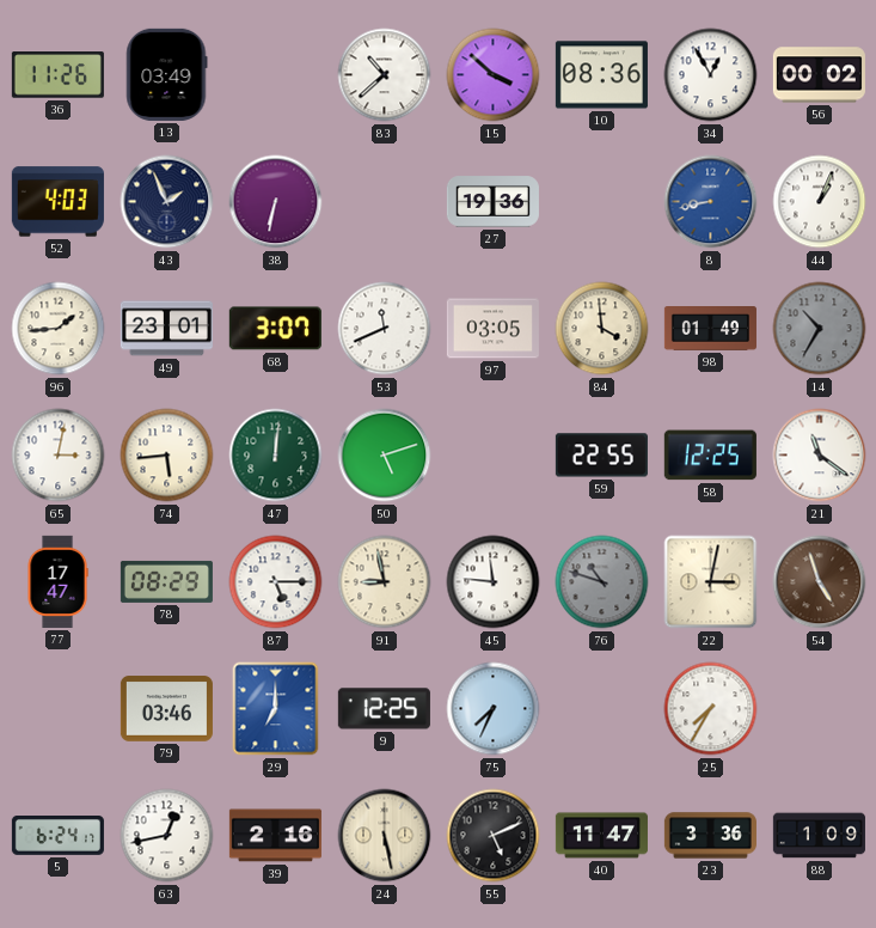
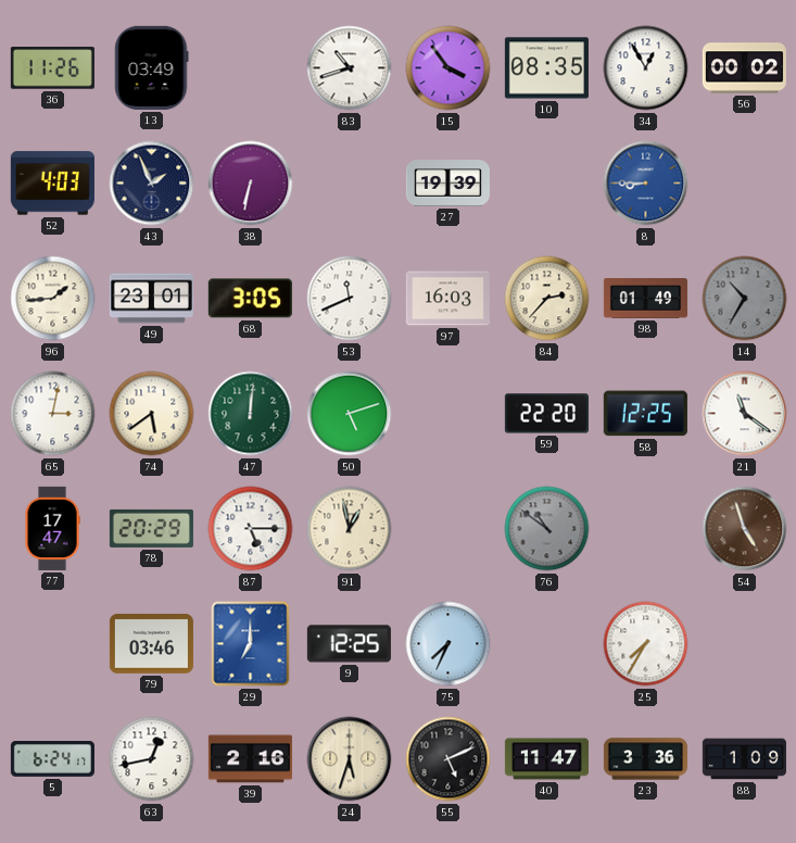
83: 10:38 -> 10:42
15: 3:52 -> 3:54
10: 08:36 -> 08:35
27: 19:36 -> 19:39
8: 8:43 -> 8:45
44: 1:04 -> none
68: 3:07 -> 3:05
97: 03:05 -> 16:03
84: 3:59 -> 2:37
74: 5:44 -> 5:39
59: 22:55 -> 22:20
78: 08:29 -> 20:29
91: 8:58 -> 12:58
45: 11:46 -> none
76: 10:48 -> 10:51
22: 3:02 -> none
24: 5:28 -> 5:33
